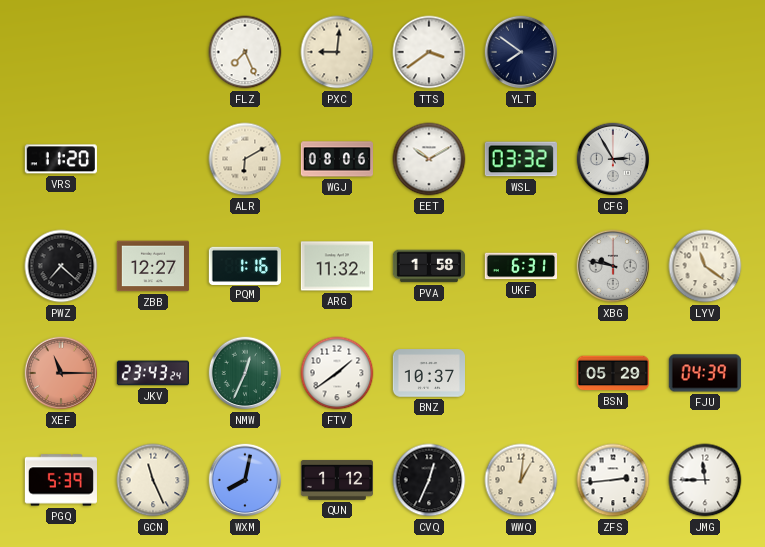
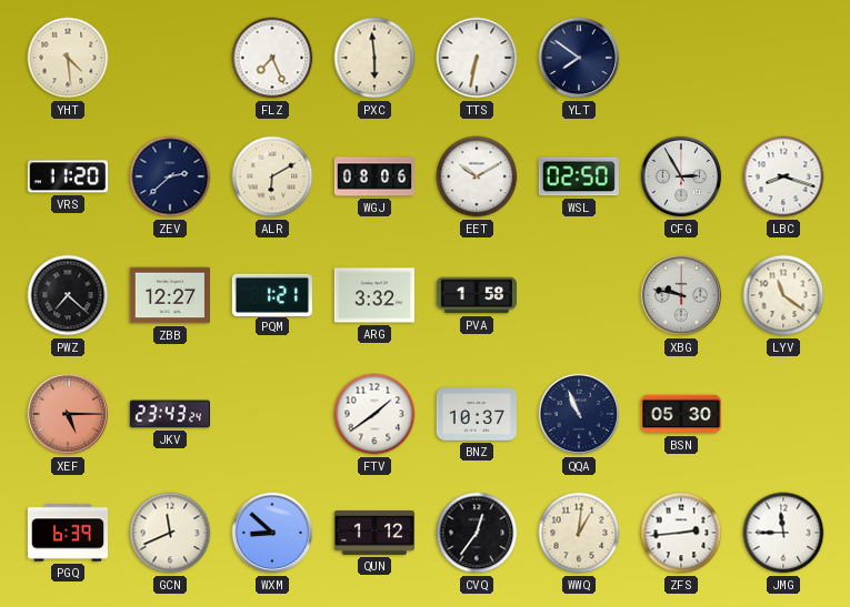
YHT: none -> 4:29
PXC: 9:01 -> 5:59
TTS: 3:39 -> 6:32
ZEV: none -> 2:38
WSL: 03:32 -> 02:50
LBC: none -> 8:18
PQM: 1:16 -> 1:21
ARG: 11:32 -> 3:32
UKF: 6:31 -> none
XEF: 11:15 -> 5:15
NMW: 12:34 -> none
QQA: none -> 10:56
BSN: 05:29 -> 05:30
FJU: 04:39 -> none
PGQ: 5:39 -> 6:39
GCN: 11:26 -> 11:41
WXM: 8:02 -> 8:52
CVQ: 12:34 -> 12:36
